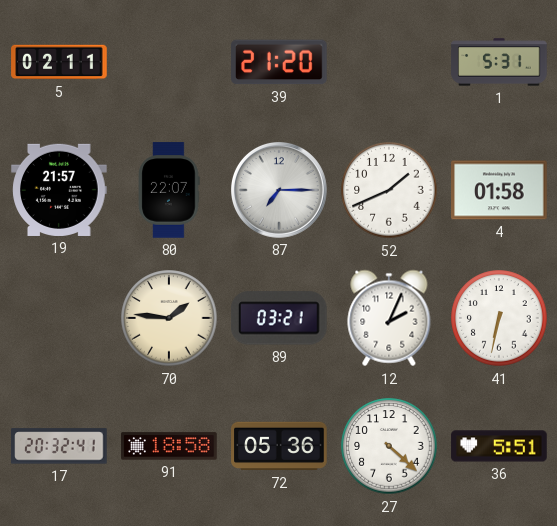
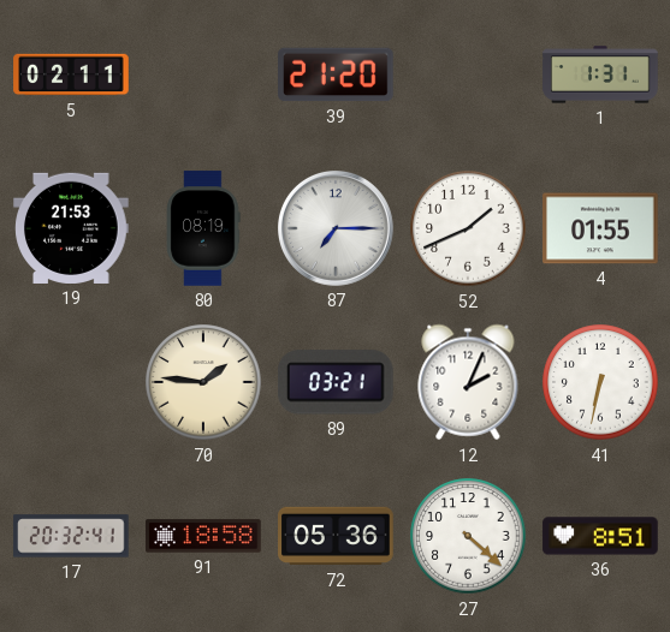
1: 5:31 -> 1:31
19: 21:57 -> 21:53
80: 22:07 -> 08:19
4: 01:58 -> 01:55
36: 5:51 -> 8:51
